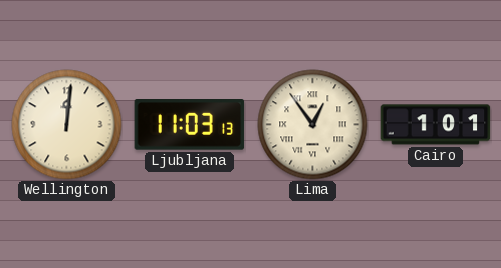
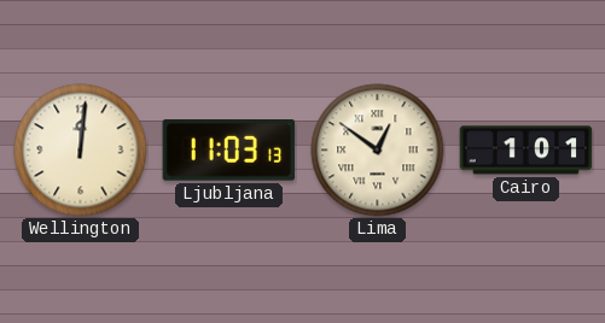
Lima: 12:54 -> 12:51
